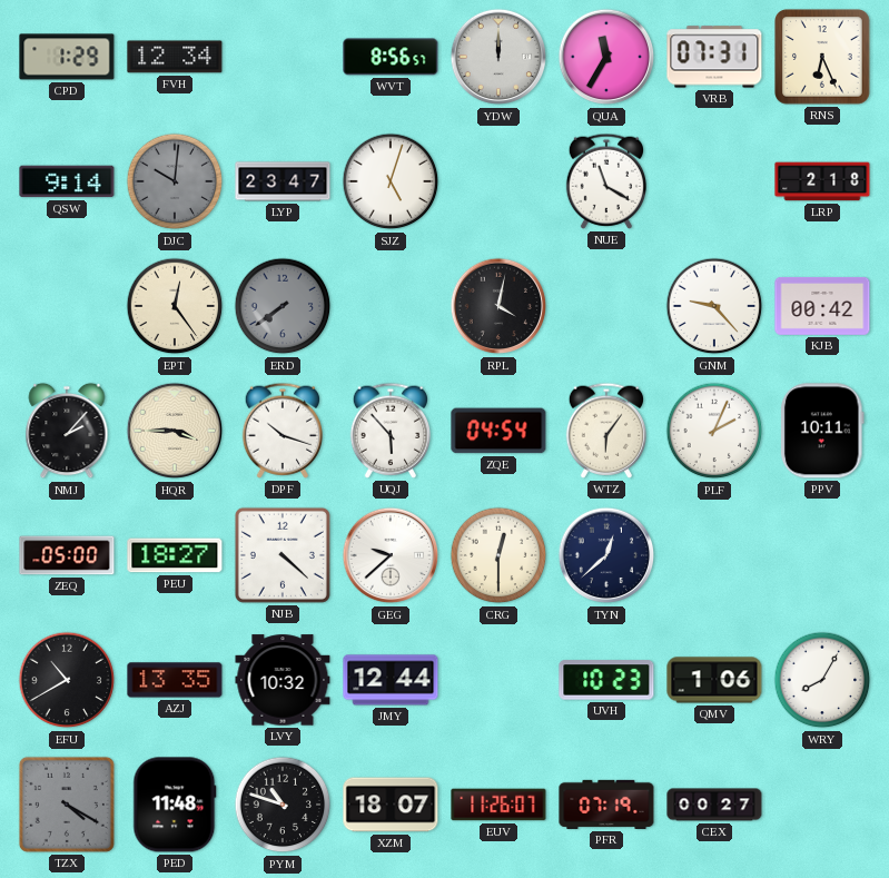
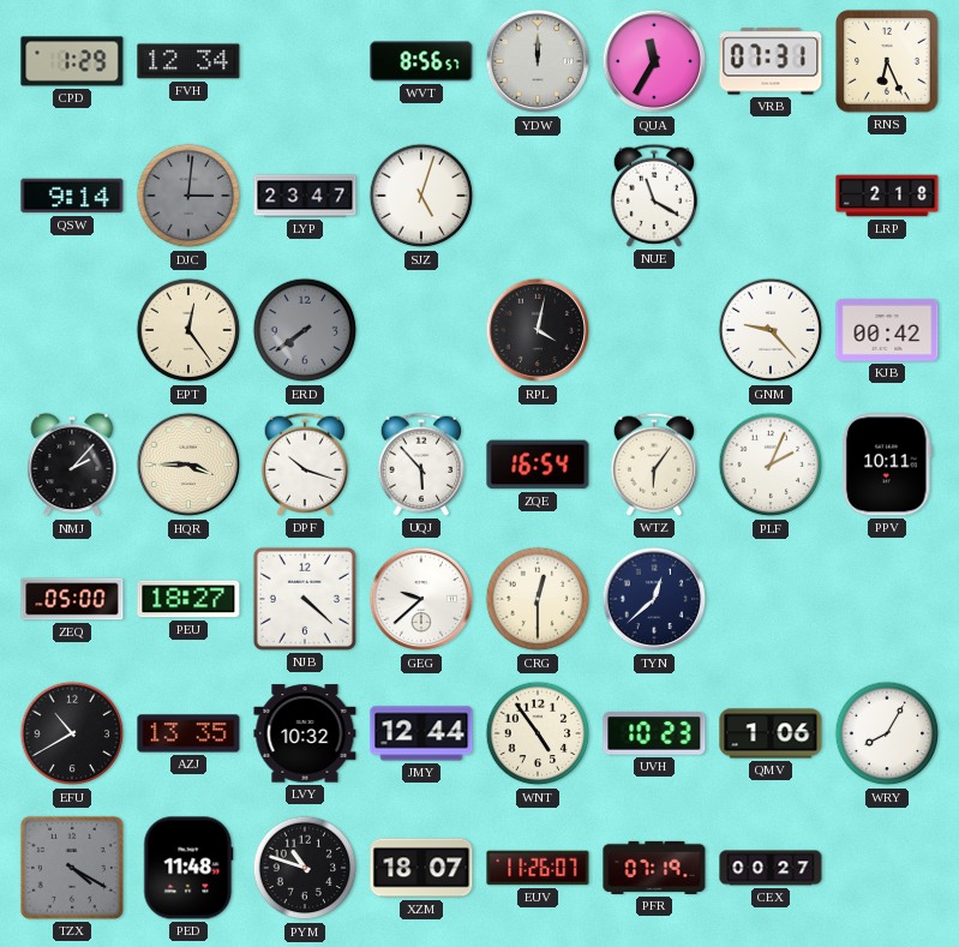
DJC: 10:01 -> 3:01
ZQE: 04:54 -> 16:54
WNT: none -> 4:54
